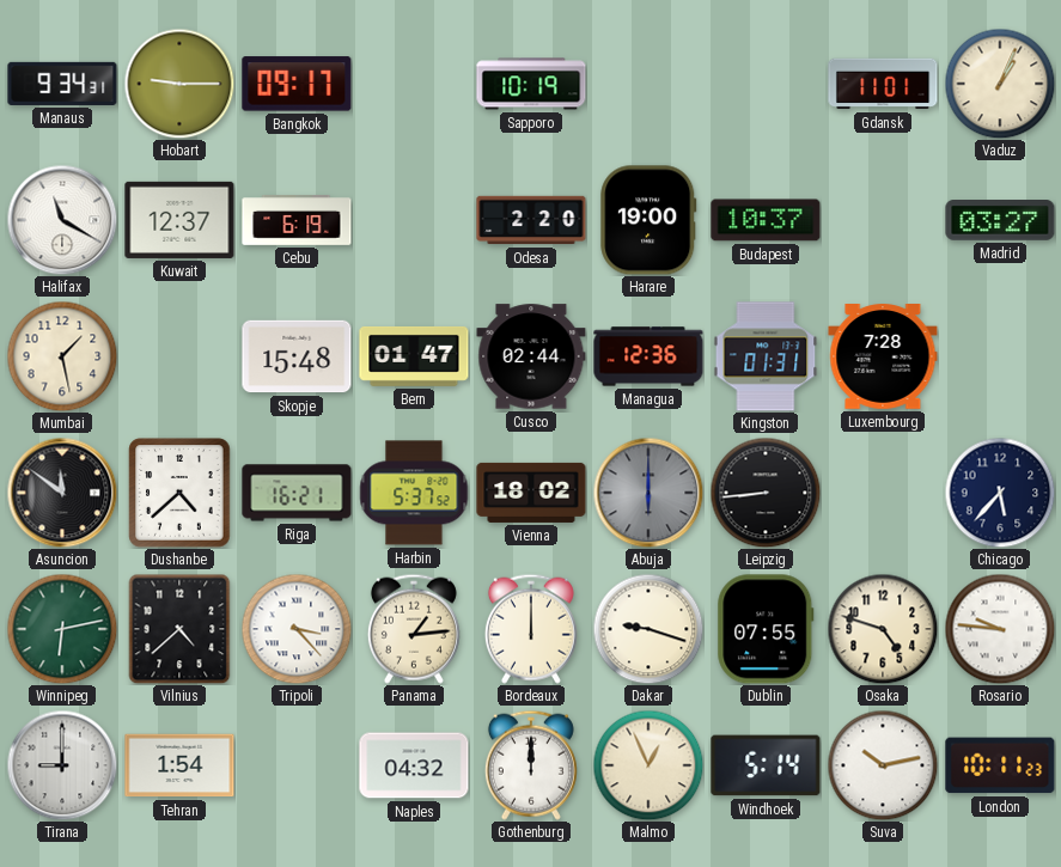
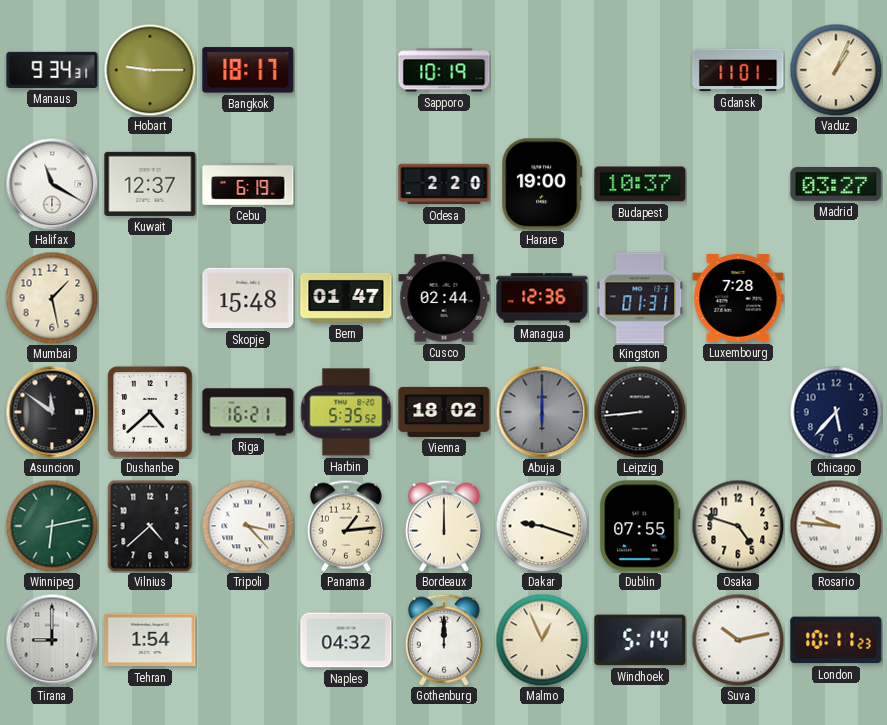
Bangkok: 09:17 -> 18:17
Harbin: 5:37 -> 5:35
